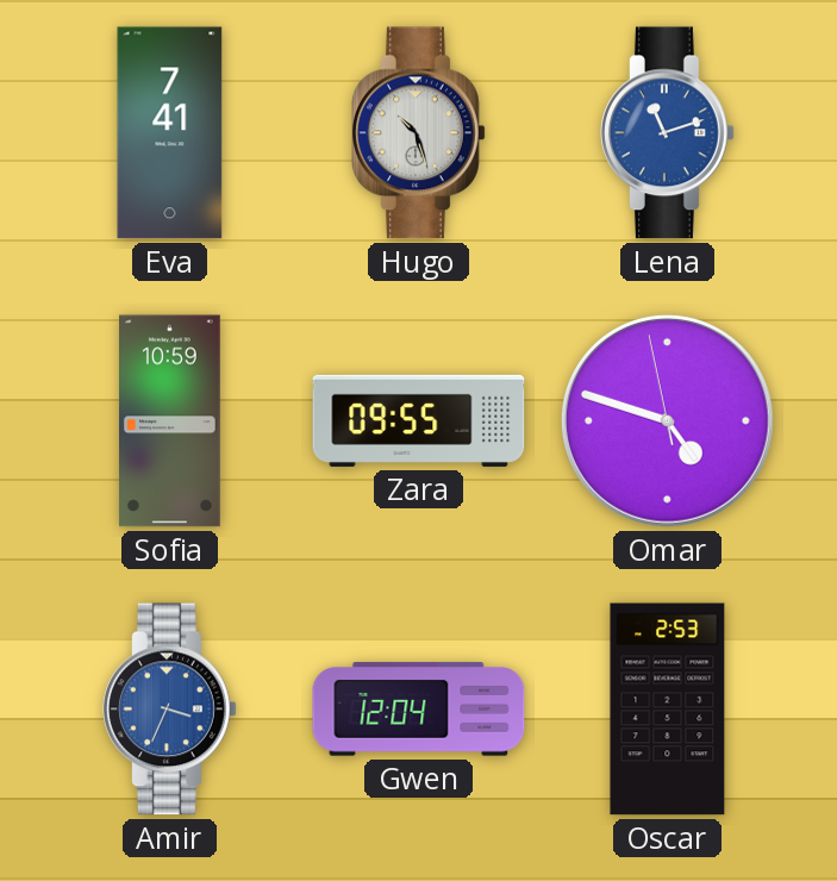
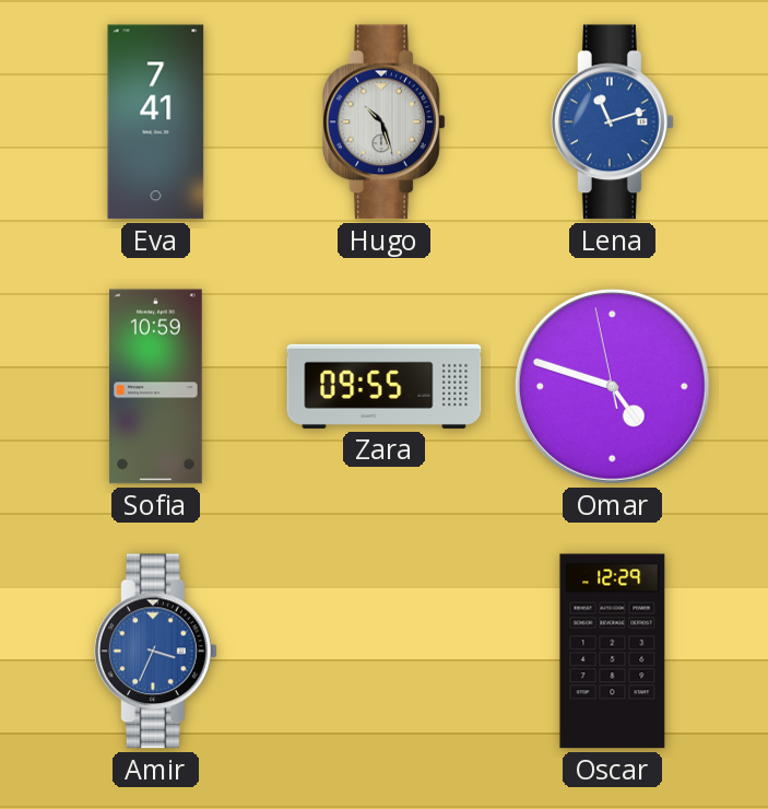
Gwen: 12:04 -> none
Oscar: 2:53 -> 12:29
